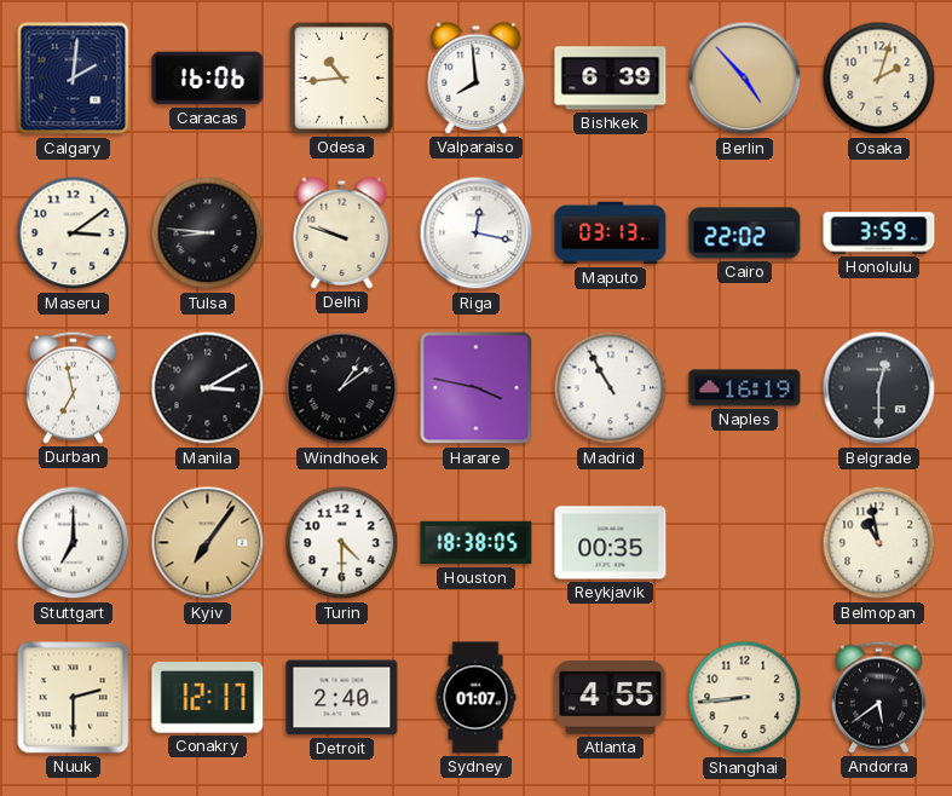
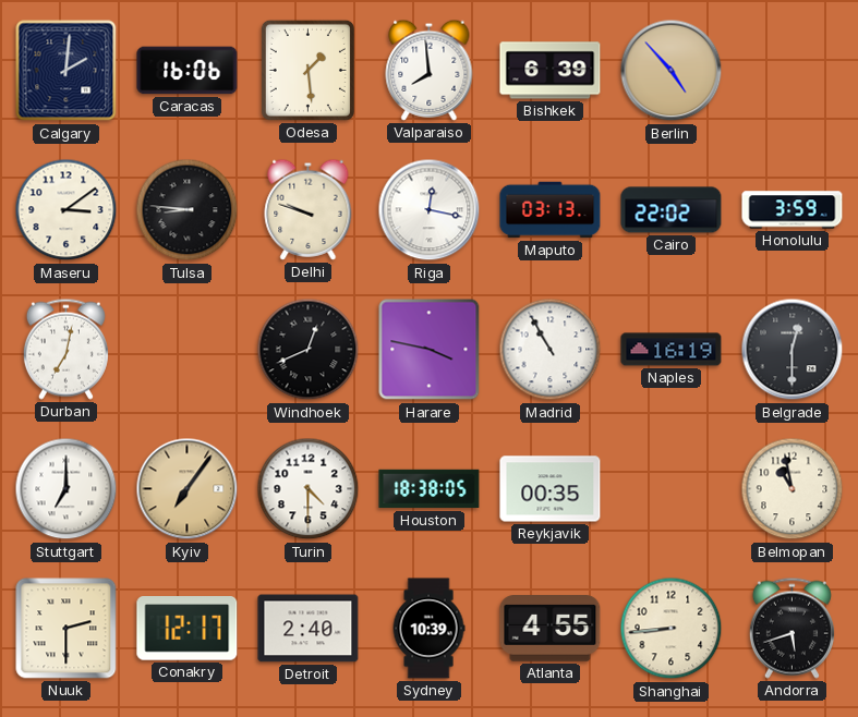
Odesa: 10:44 -> 1:29
Osaka: 2:03 -> none
Durban: 6:58 -> 7:02
Manila: 3:10 -> none
Windhoek: 1:09 -> 12:41
Sydney: 01:07 -> 10:39
Andorra: 5:39 -> 5:42
